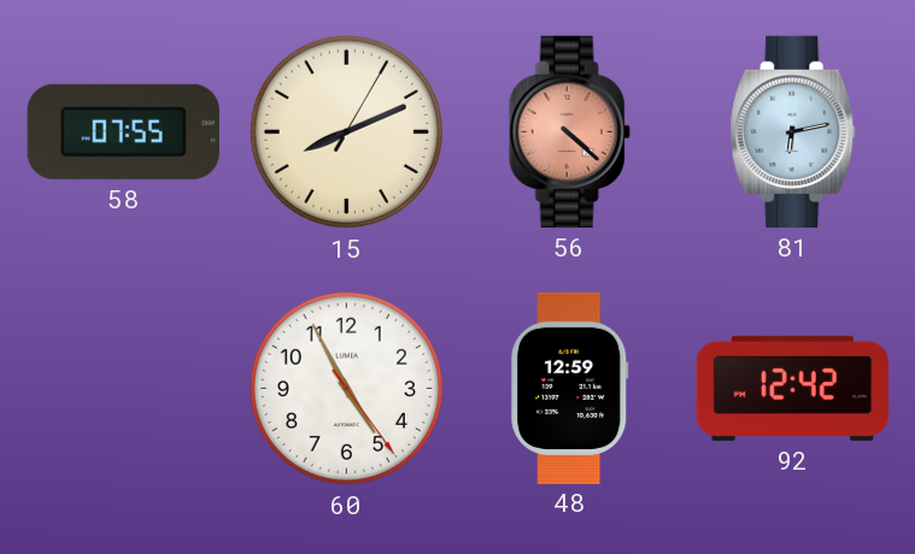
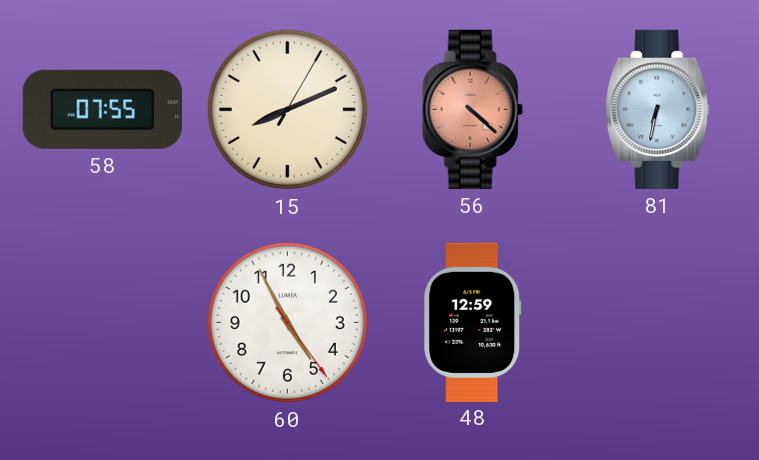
81: 6:13 -> 6:32
92: 12:42 -> none
